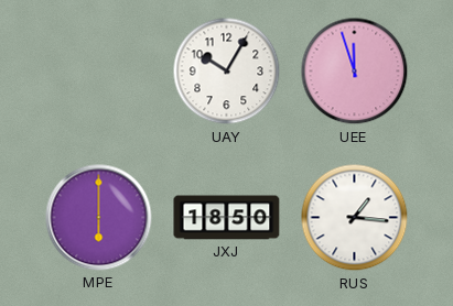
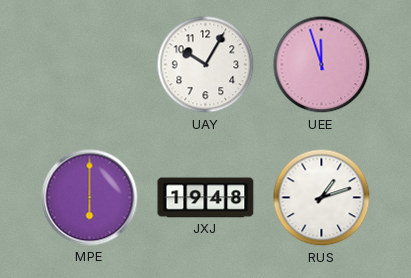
JXJ: 18:50 -> 19:48
RUS: 1:16 -> 1:12
